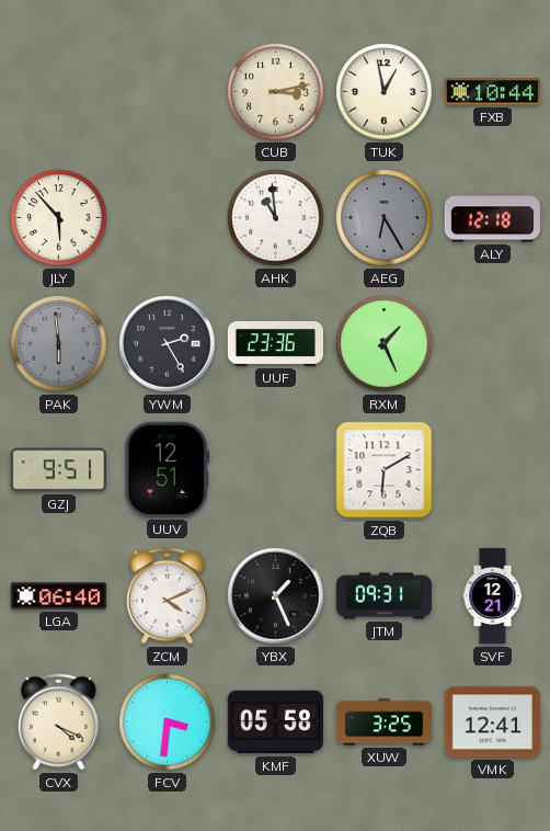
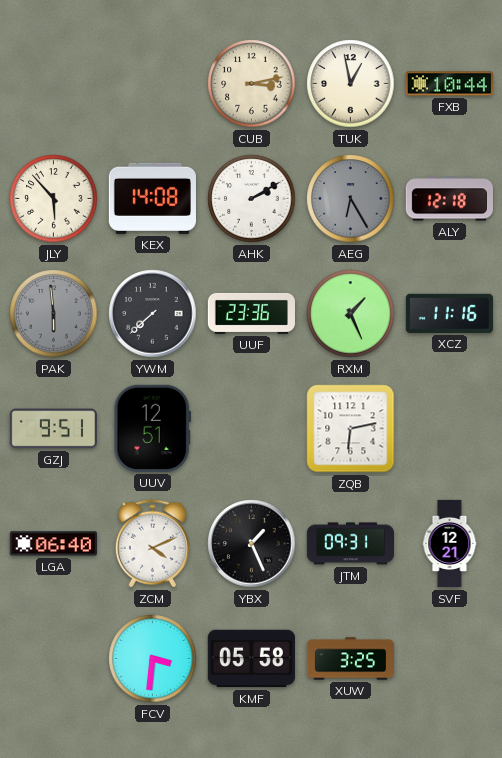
KEX: none -> 14:08
AHK: 10:59 -> 2:10
YWM: 2:25 -> 7:38
XCZ: none -> 11:16
ZQB: 6:10 -> 6:13
CVX: 4:19 -> none
VMK: 12:41 -> none
